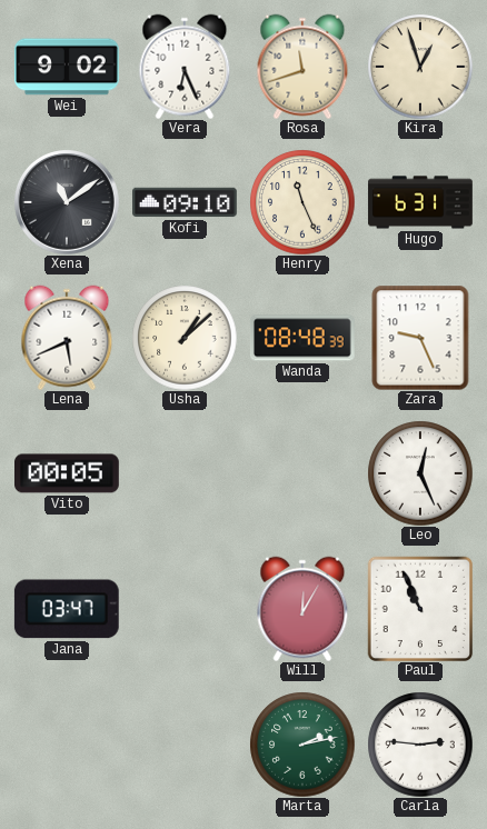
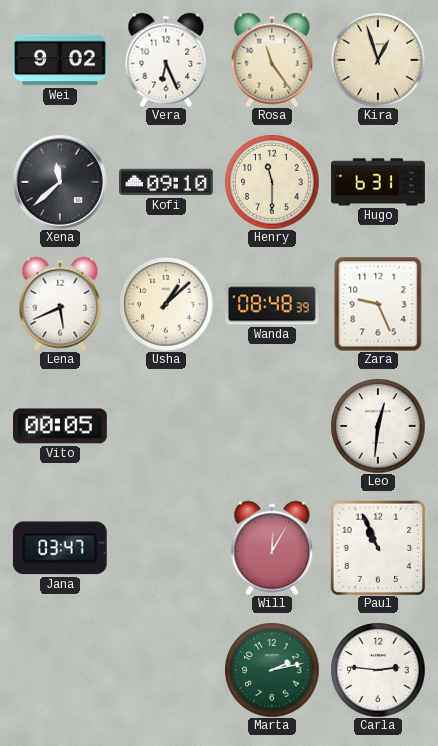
Rosa: 11:42 -> 11:24
Xena: 11:09 -> 11:38
Henry: 11:26 -> 11:30
Leo: 12:26 -> 12:31
